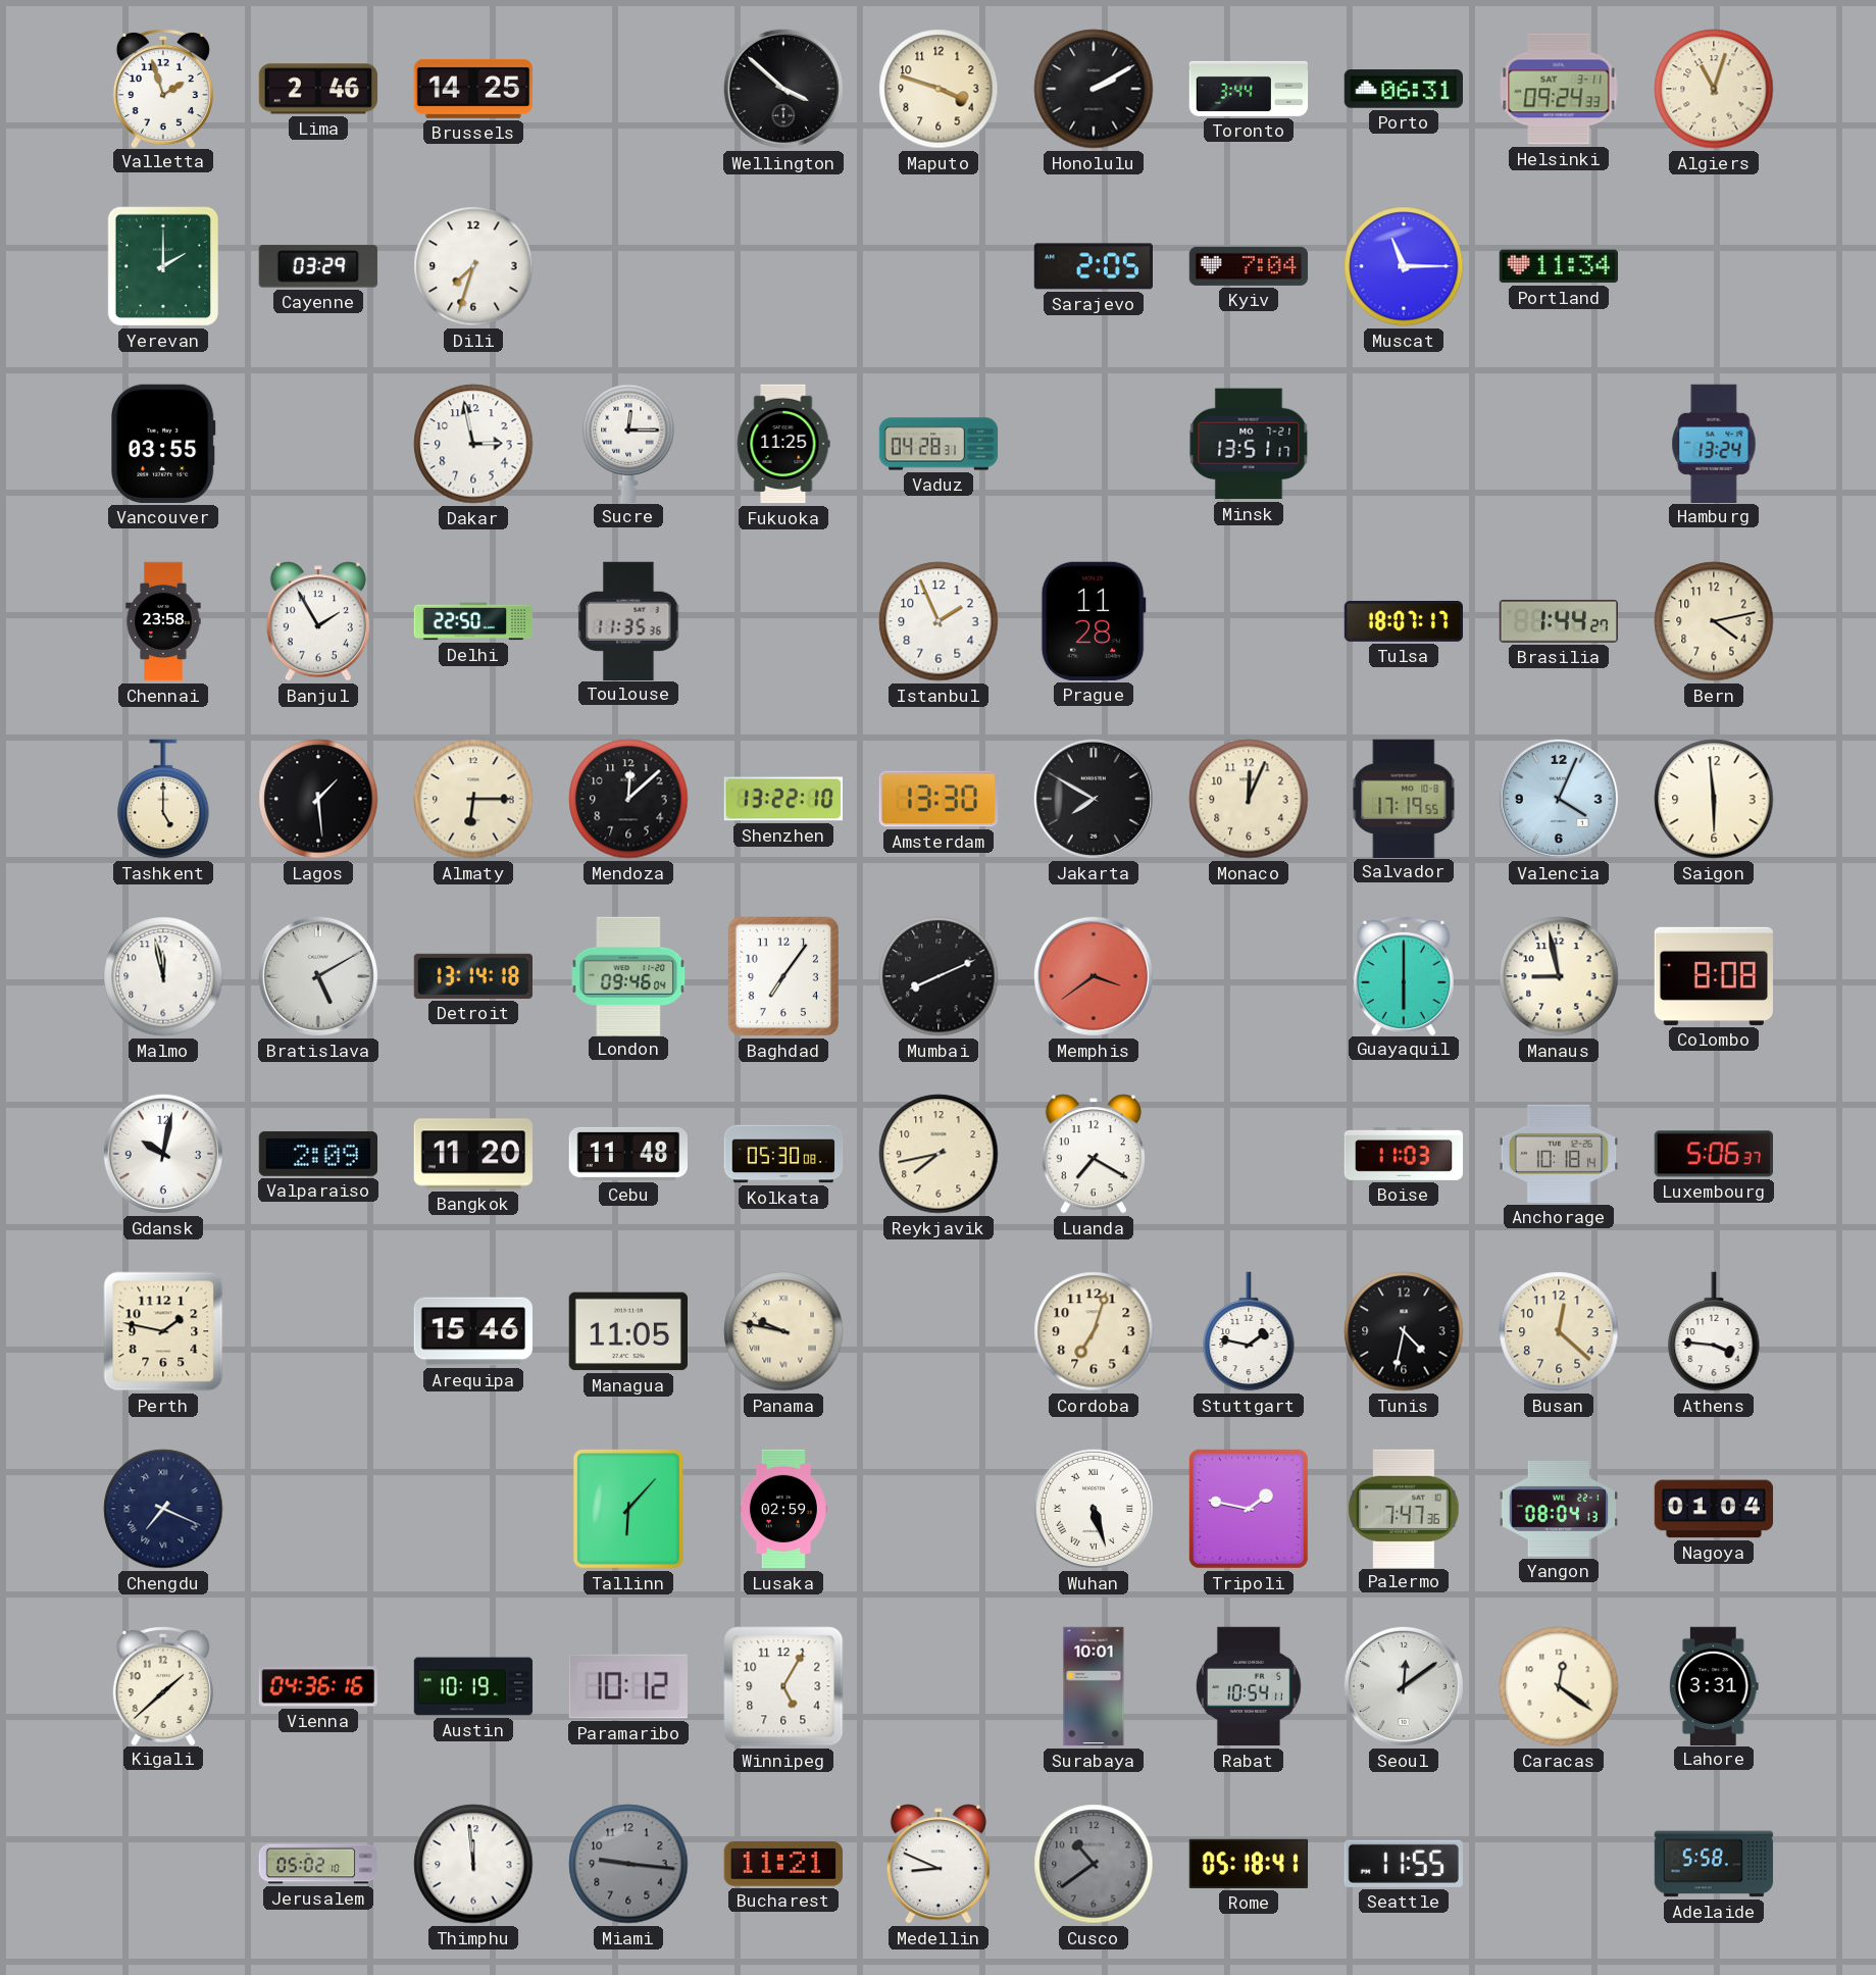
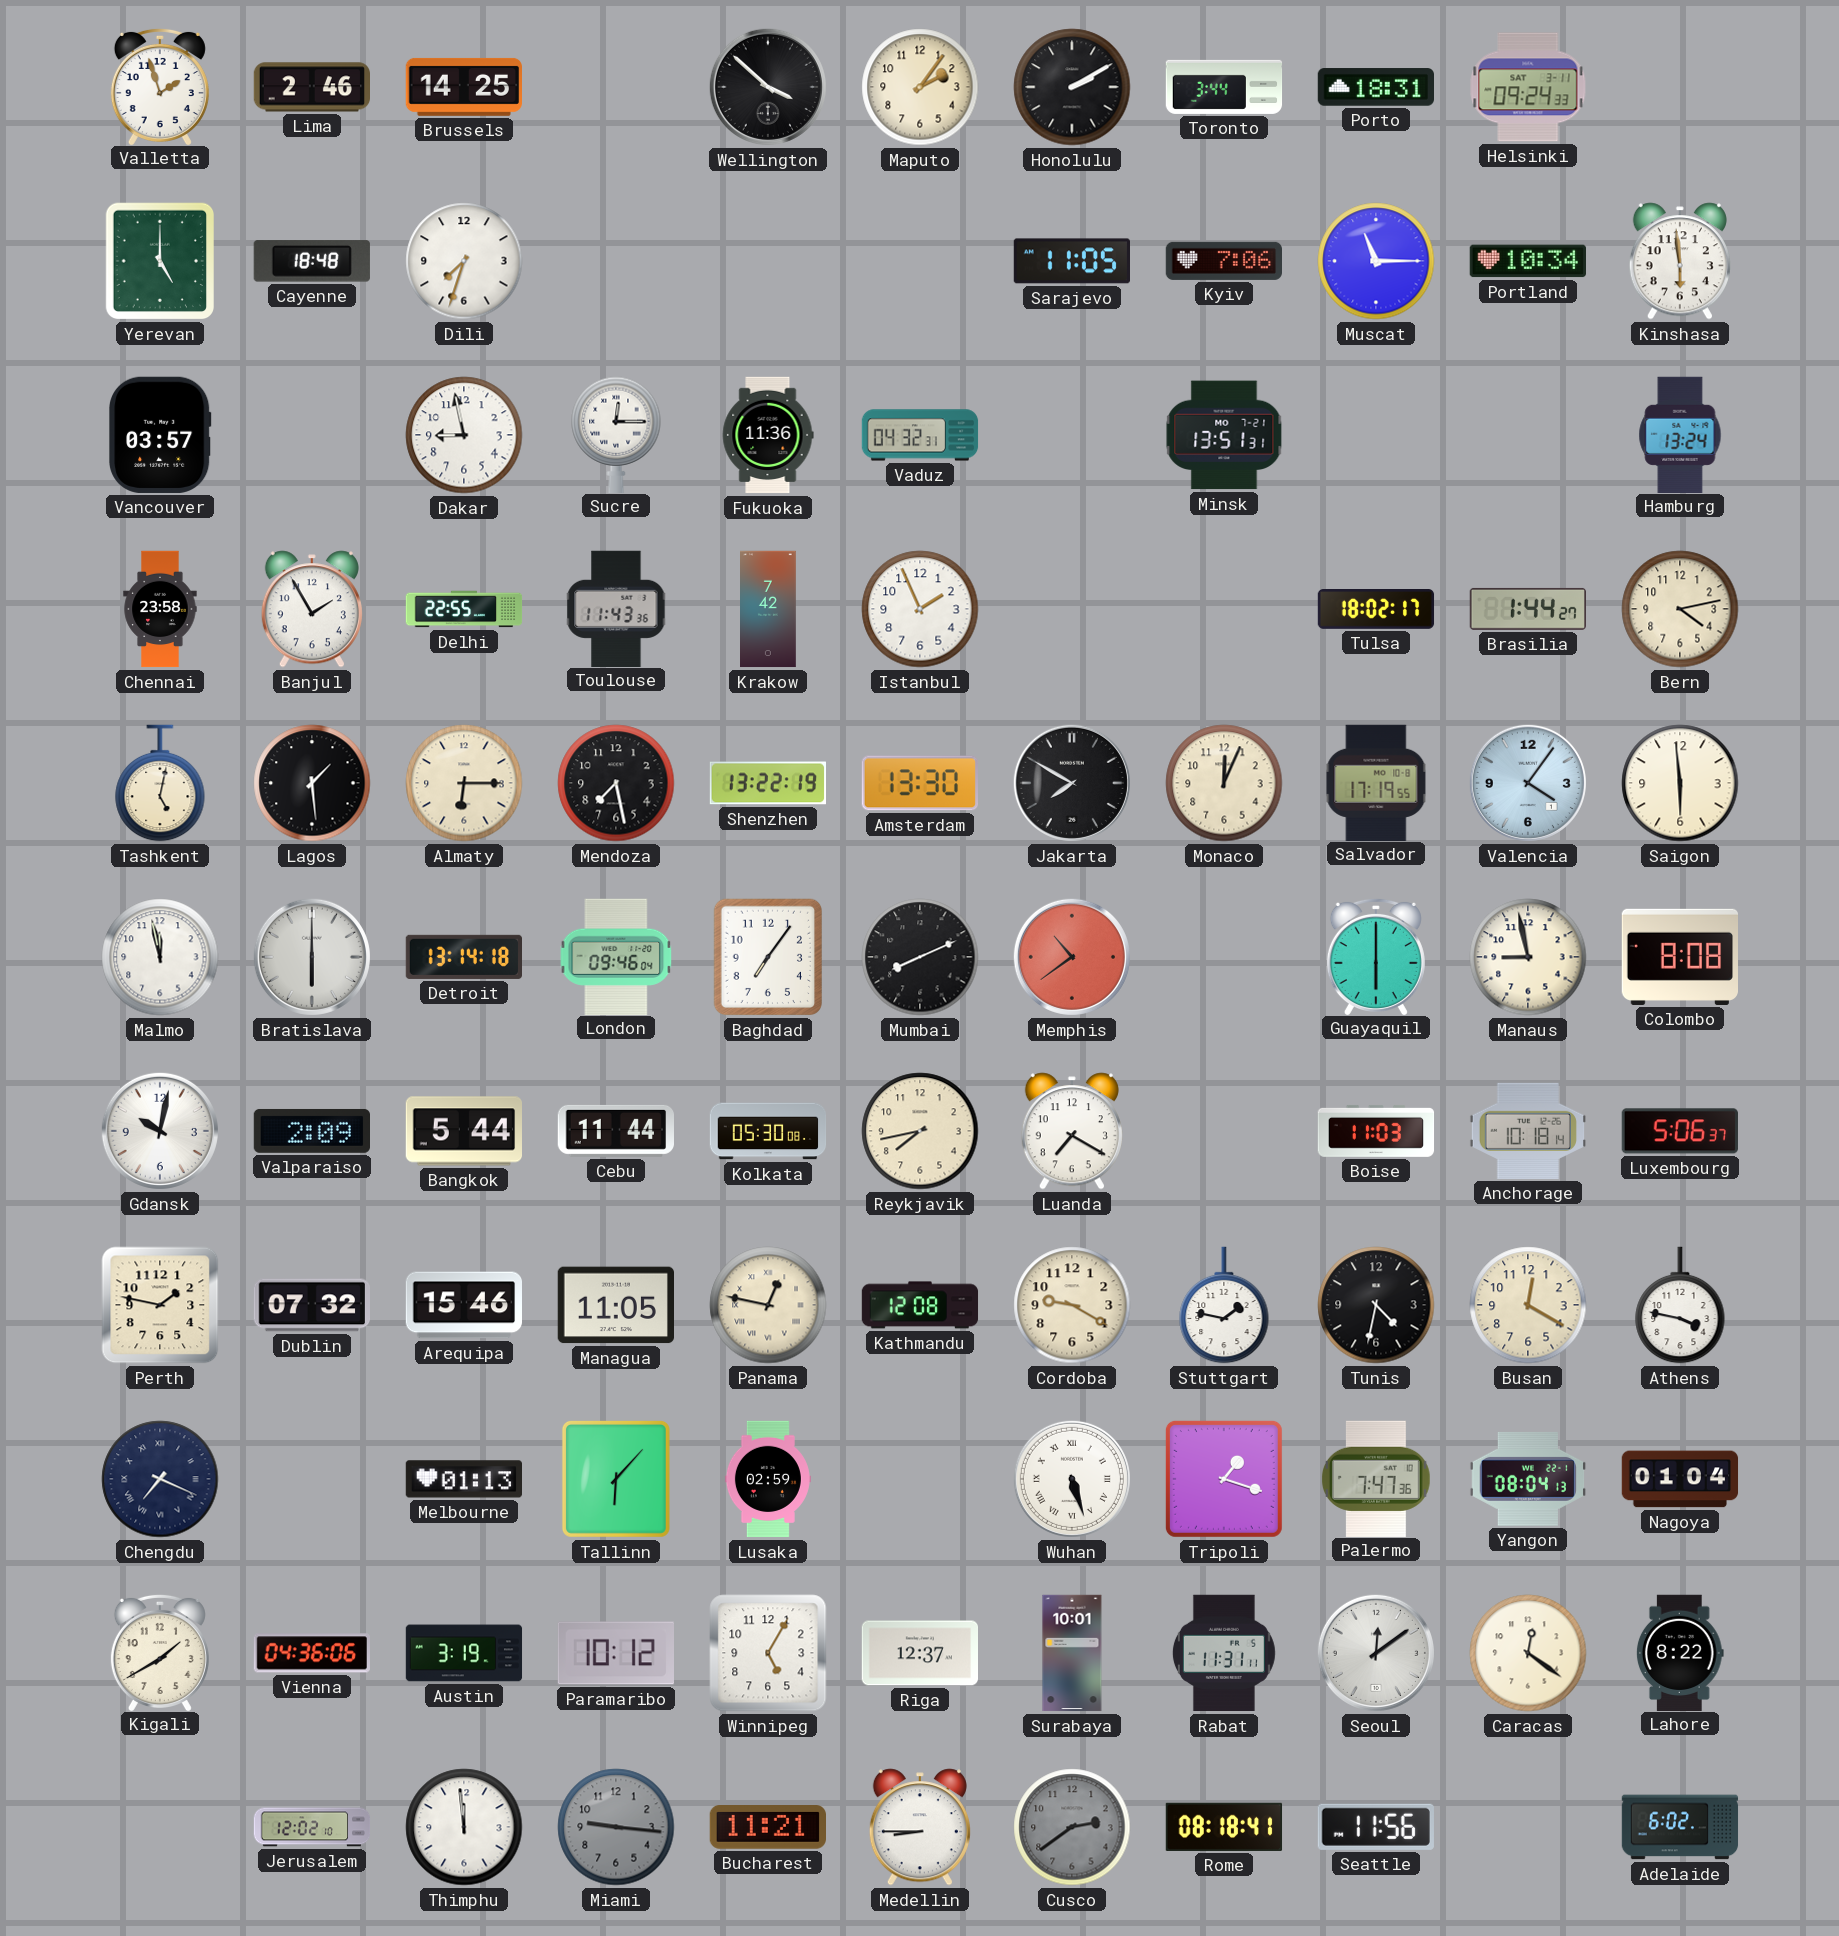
Maputo: 3:48 -> 2:06
Porto: 06:31 -> 18:31
Algiers: 11:03 -> none
Yerevan: 2:00 -> 5:00
Cayenne: 03:29 -> 18:48
Sarajevo: 2:05 -> 11:05
Kyiv: 7:04 -> 7:06
Portland: 11:34 -> 10:34
Kinshasa: none -> 5:59
Vancouver: 03:55 -> 03:57
Dakar: 2:58 -> 8:58
Fukuoka: 11:25 -> 11:36
Vaduz: 04:28 -> 04:32
Minsk: 13:51:17 -> 13:51:31
Delhi: 22:50 -> 22:55
Toulouse: 11:35 -> 11:43
Krakow: none -> 7:42
Prague: 11:28 -> none
Tulsa: 18:07 -> 18:02
Tashkent: 5:00 -> 5:02
Mendoza: 12:08 -> 7:28
Shenzhen: 13:22:10 -> 13:22:19
Valencia: 4:04 -> 4:06
Bratislava: 5:10 -> 6:00
Memphis: 3:39 -> 10:39
Bangkok: 11:20 -> 5:44
Cebu: 11:48 -> 11:44
Dublin: none -> 07:32
Panama: 9:47 -> 12:47
Kathmandu: none -> 12:08
Cordoba: 7:03 -> 9:20
Busan: 12:22 -> 12:20
Athens: 3:46 -> 3:47
Melbourne: none -> 01:13
Tripoli: 1:47 -> 1:18
Kigali: 1:38 -> 1:40
Vienna: 04:36:16 -> 04:36:06
Austin: 10:19 -> 3:19
Riga: none -> 12:37
Rabat: 10:54 -> 11:31
Lahore: 3:31 -> 8:22
Jerusalem: 05:02 -> 12:02
Medellin: 8:49 -> 8:45
Cusco: 10:39 -> 2:39
Rome: 05:18 -> 08:18
Seattle: 11:55 -> 11:56
Adelaide: 5:58 -> 6:02
